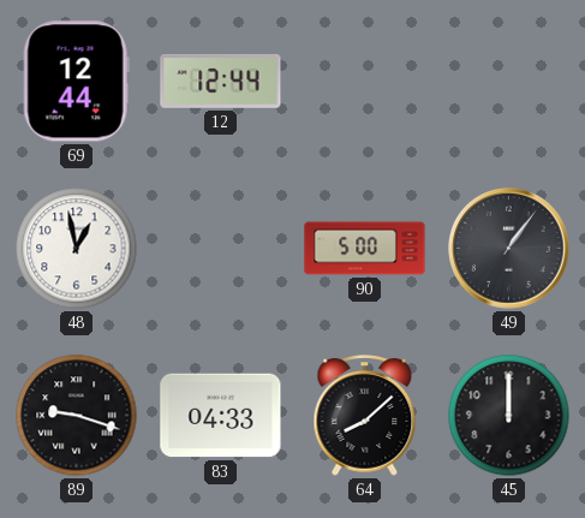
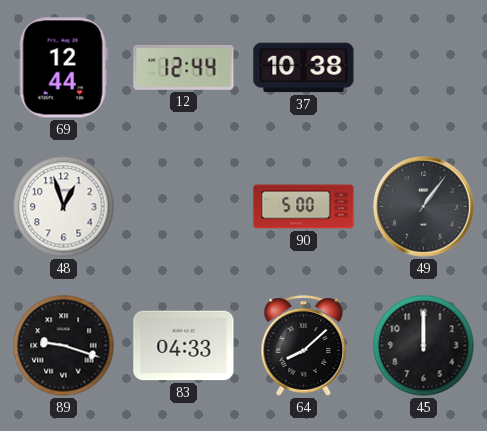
37: none -> 10:38
48: 12:58 -> 12:57
